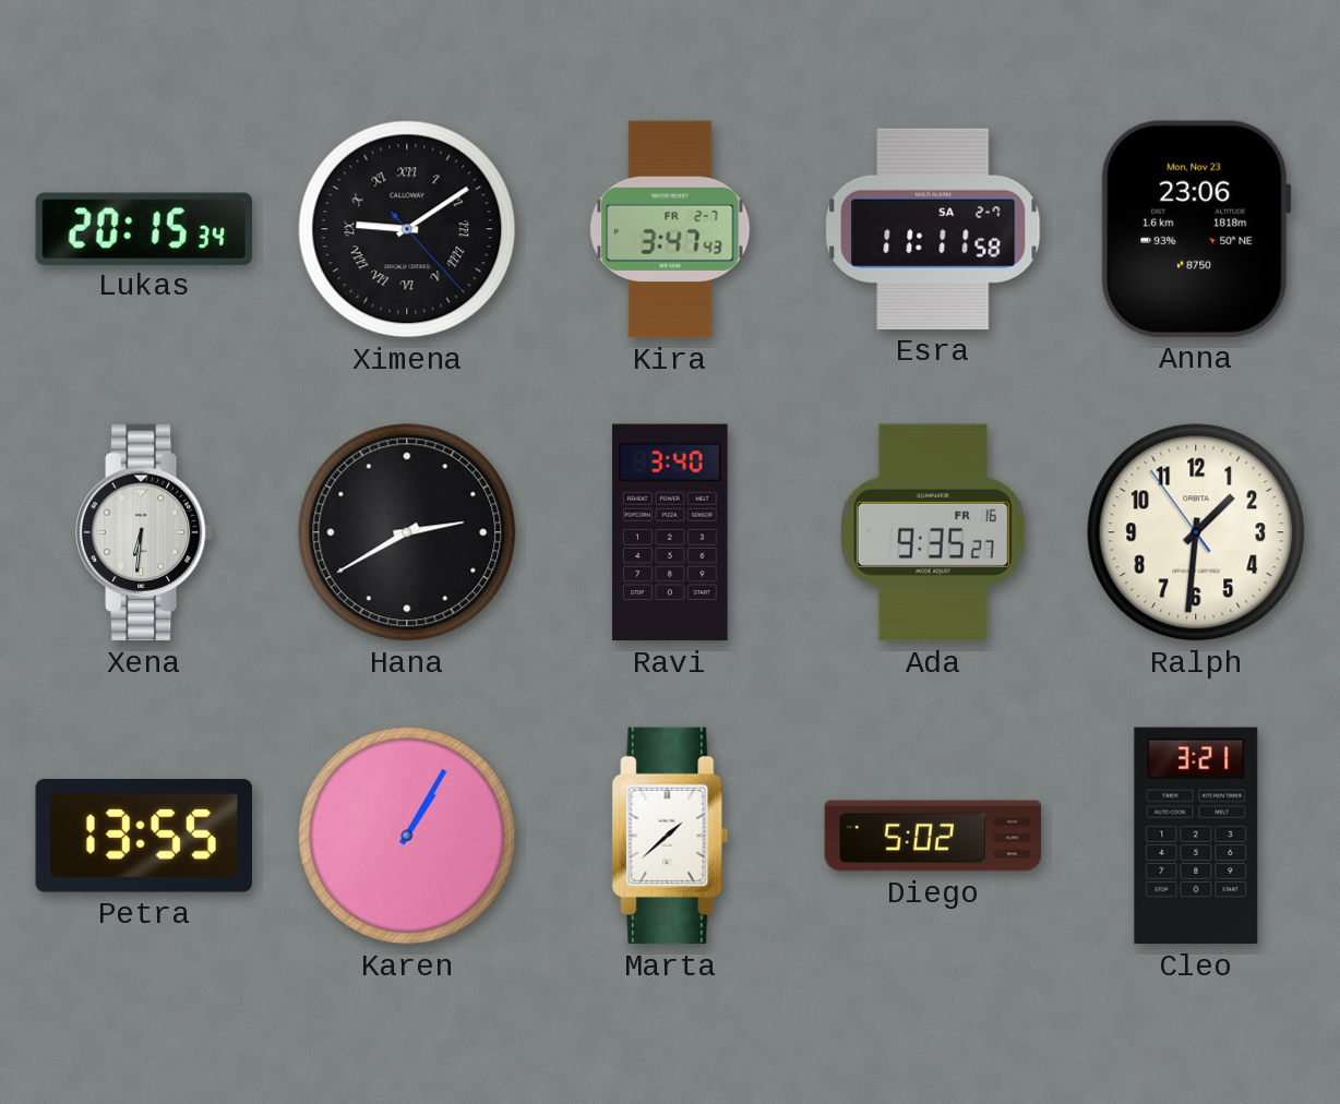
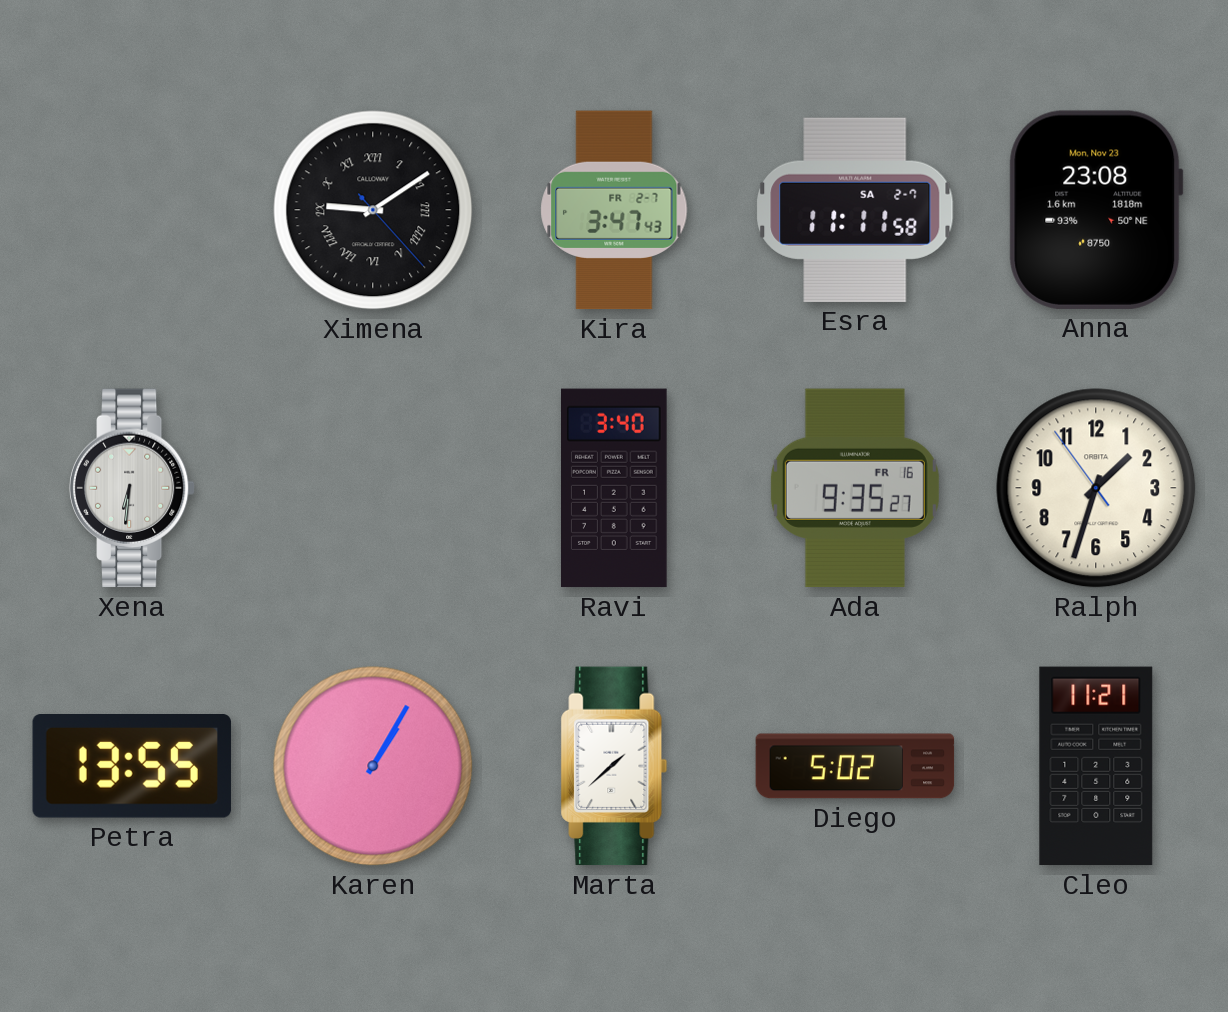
Lukas: 20:15 -> none
Anna: 23:06 -> 23:08
Hana: 2:40 -> none
Ralph: 1:30 -> 1:32
Cleo: 3:21 -> 11:21
